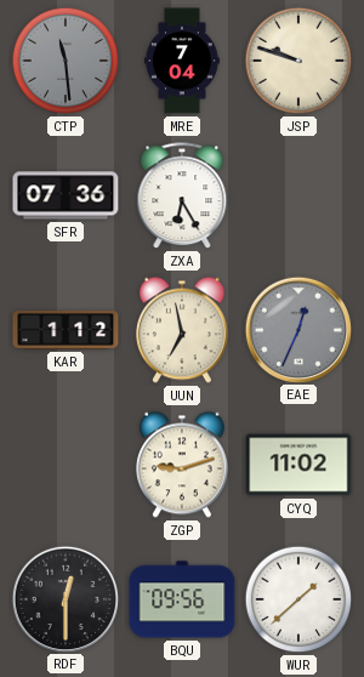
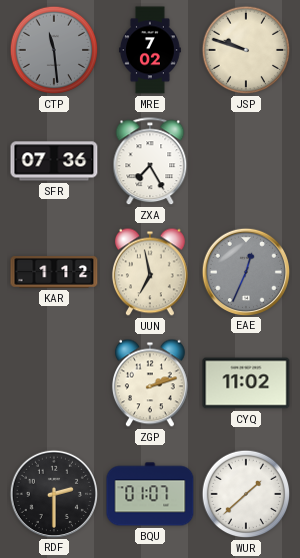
MRE: 7:04 -> 7:02
ZXA: 6:25 -> 7:25
ZGP: 9:12 -> 2:12
RDF: 12:30 -> 2:30
BQU: 09:56 -> 01:07
